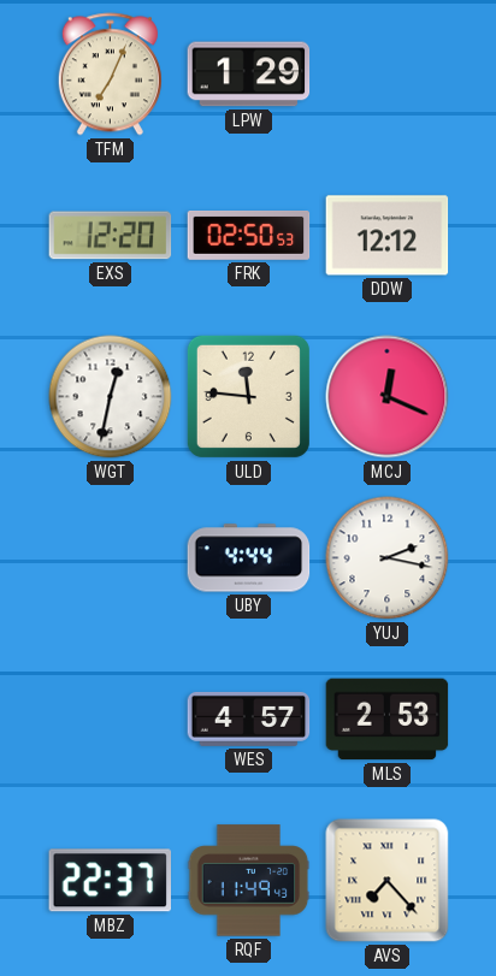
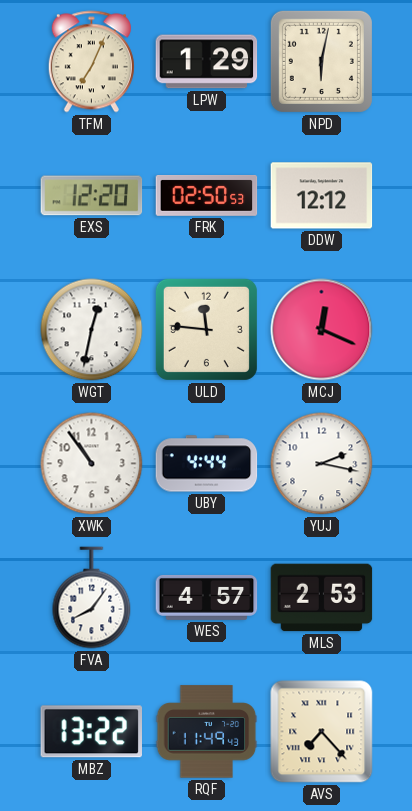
NPD: none -> 6:02
XWK: none -> 10:54
FVA: none -> 8:06
MBZ: 22:37 -> 13:22
